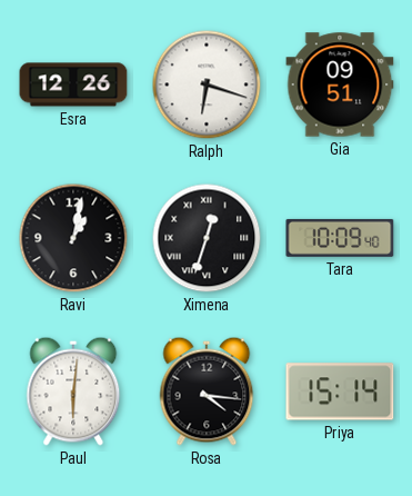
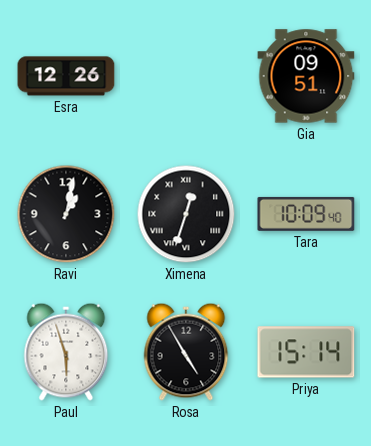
Ralph: 6:18 -> none
Paul: 6:01 -> 5:57
Rosa: 4:16 -> 4:55
